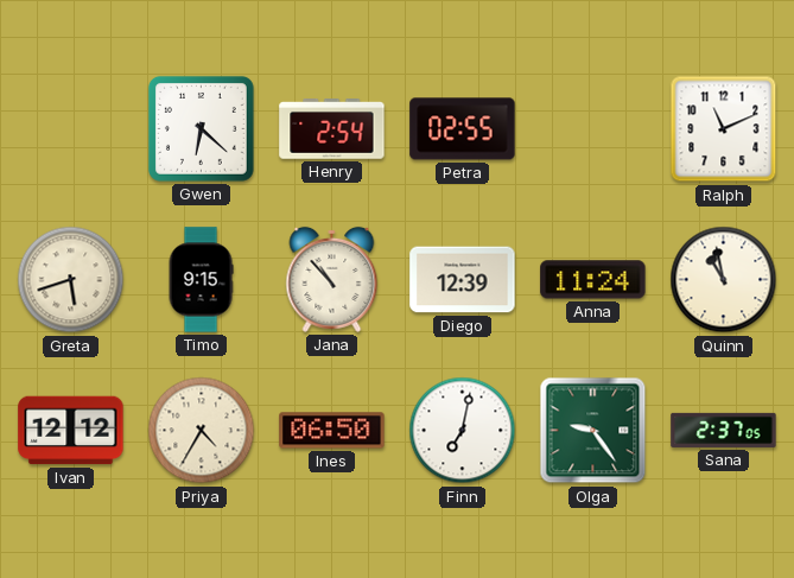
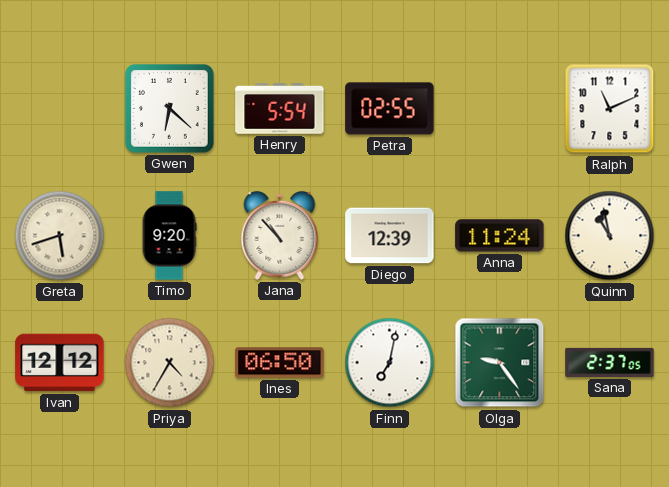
Henry: 2:54 -> 5:54
Timo: 9:15 -> 9:20
